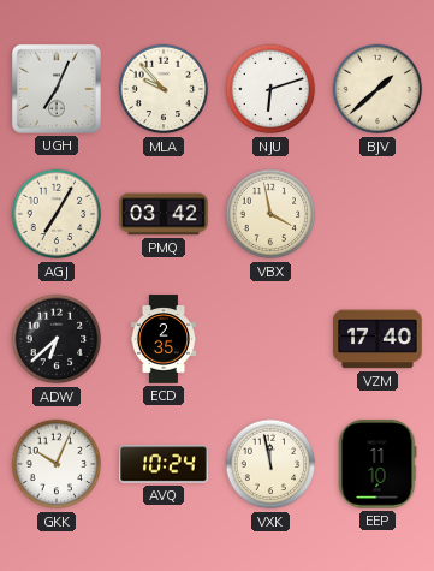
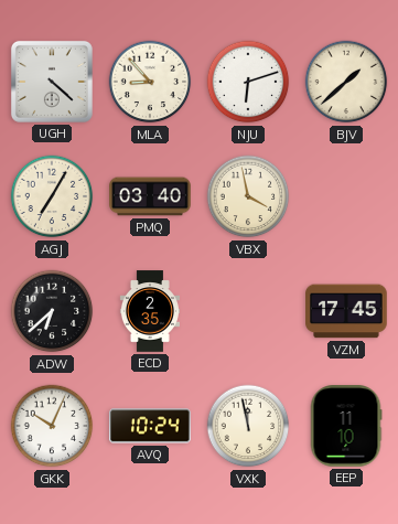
UGH: 7:04 -> 4:22
MLA: 9:53 -> 8:53
PMQ: 03:42 -> 03:40
VZM: 17:40 -> 17:45
